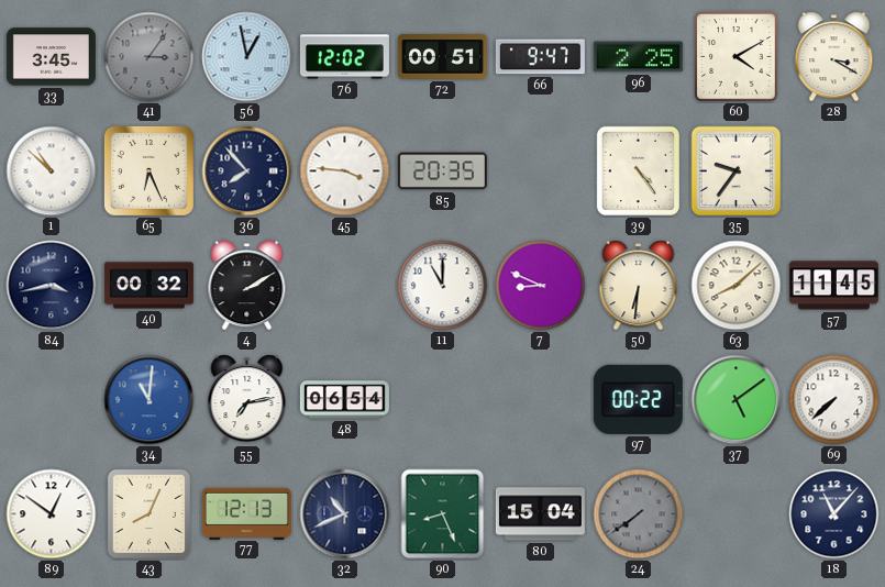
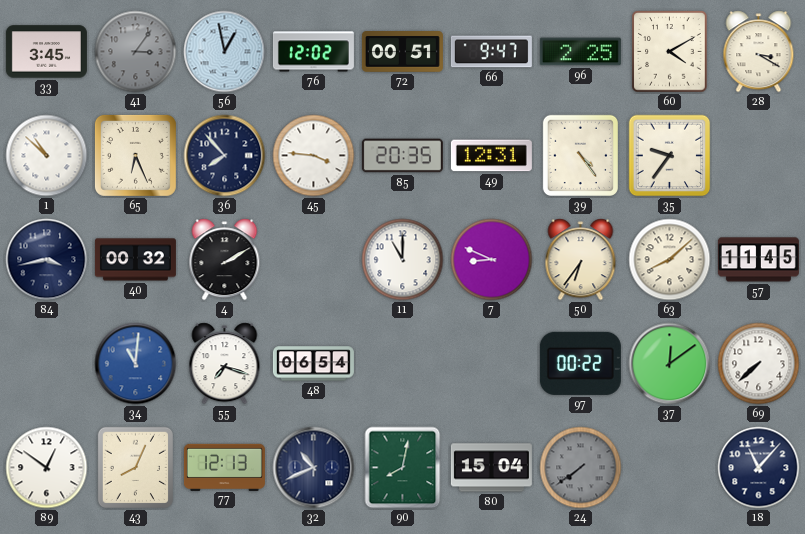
49: none -> 12:31
50: 6:31 -> 6:36
55: 7:13 -> 7:18
37: 5:09 -> 12:09
90: 8:26 -> 8:02
